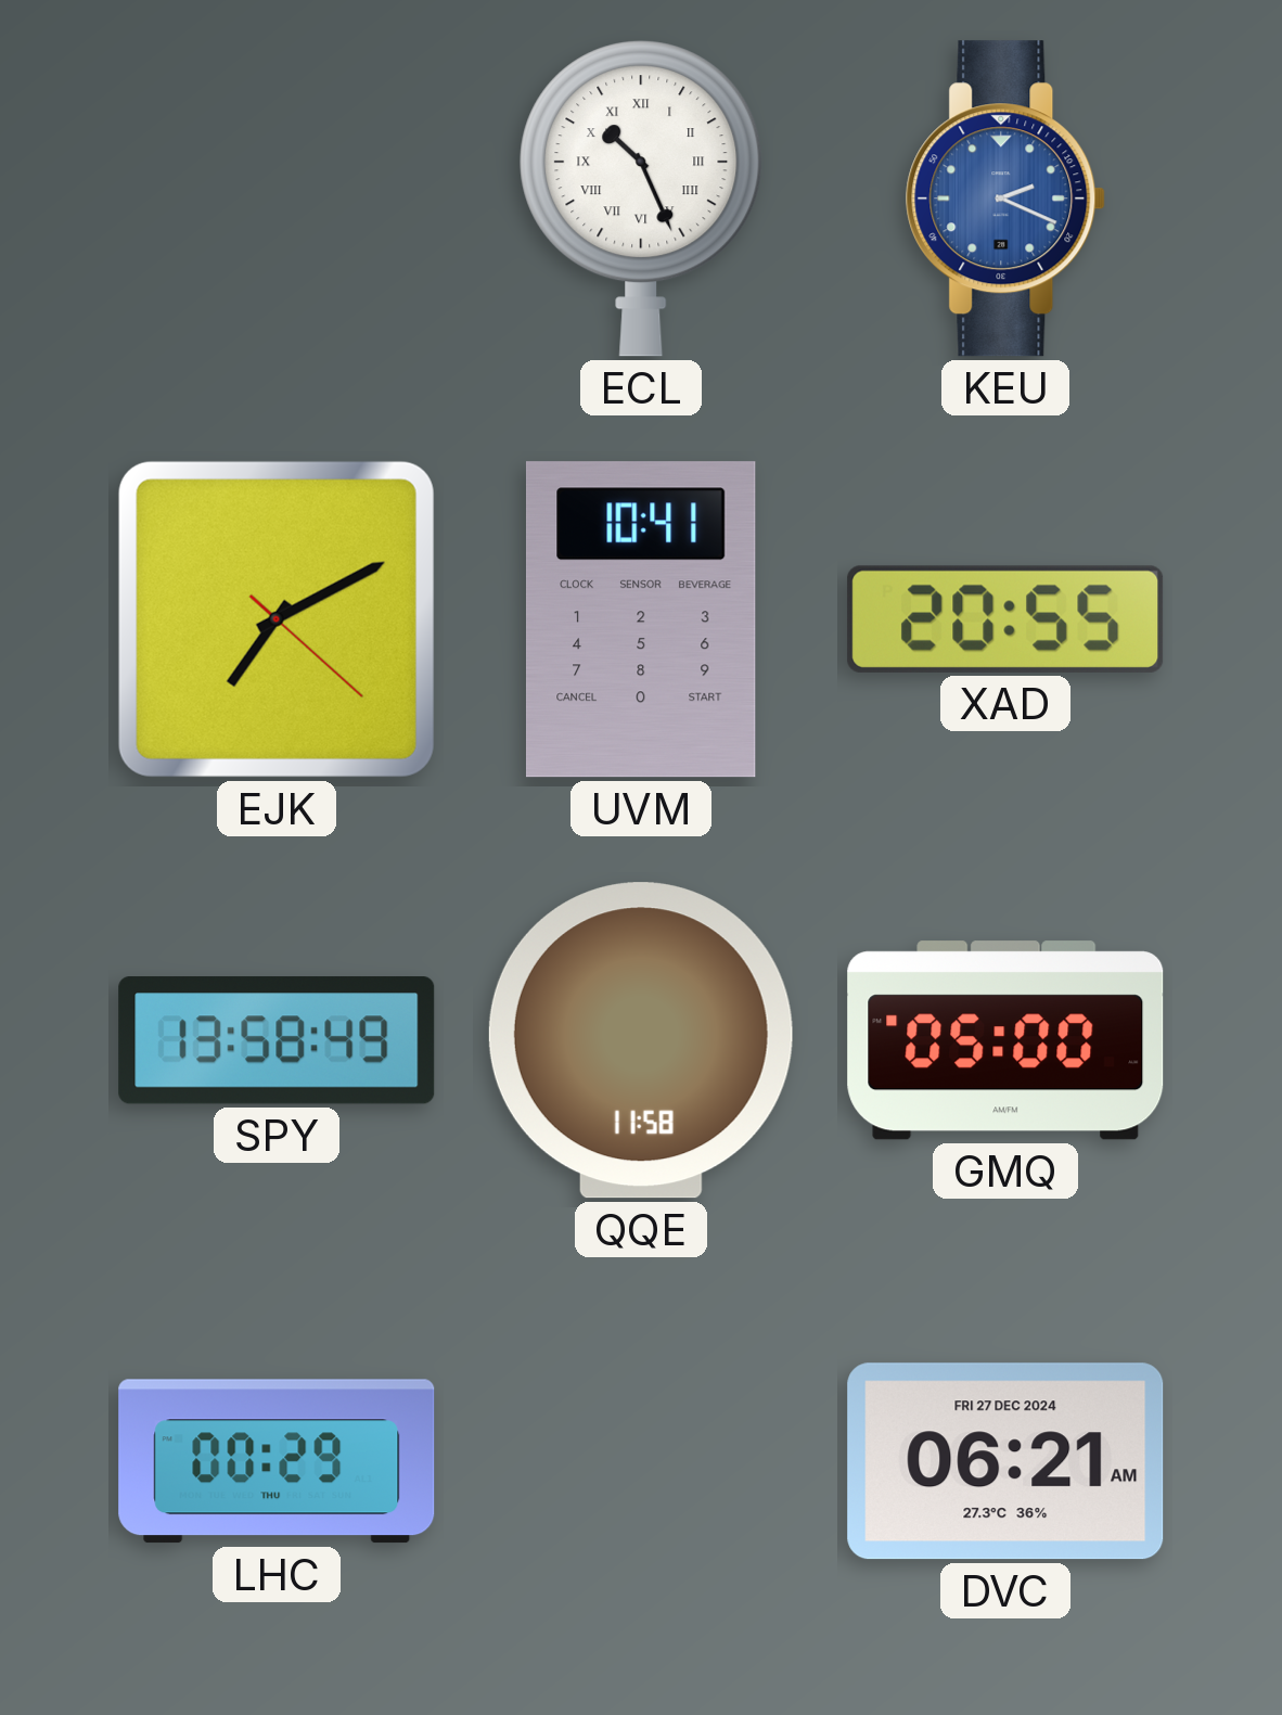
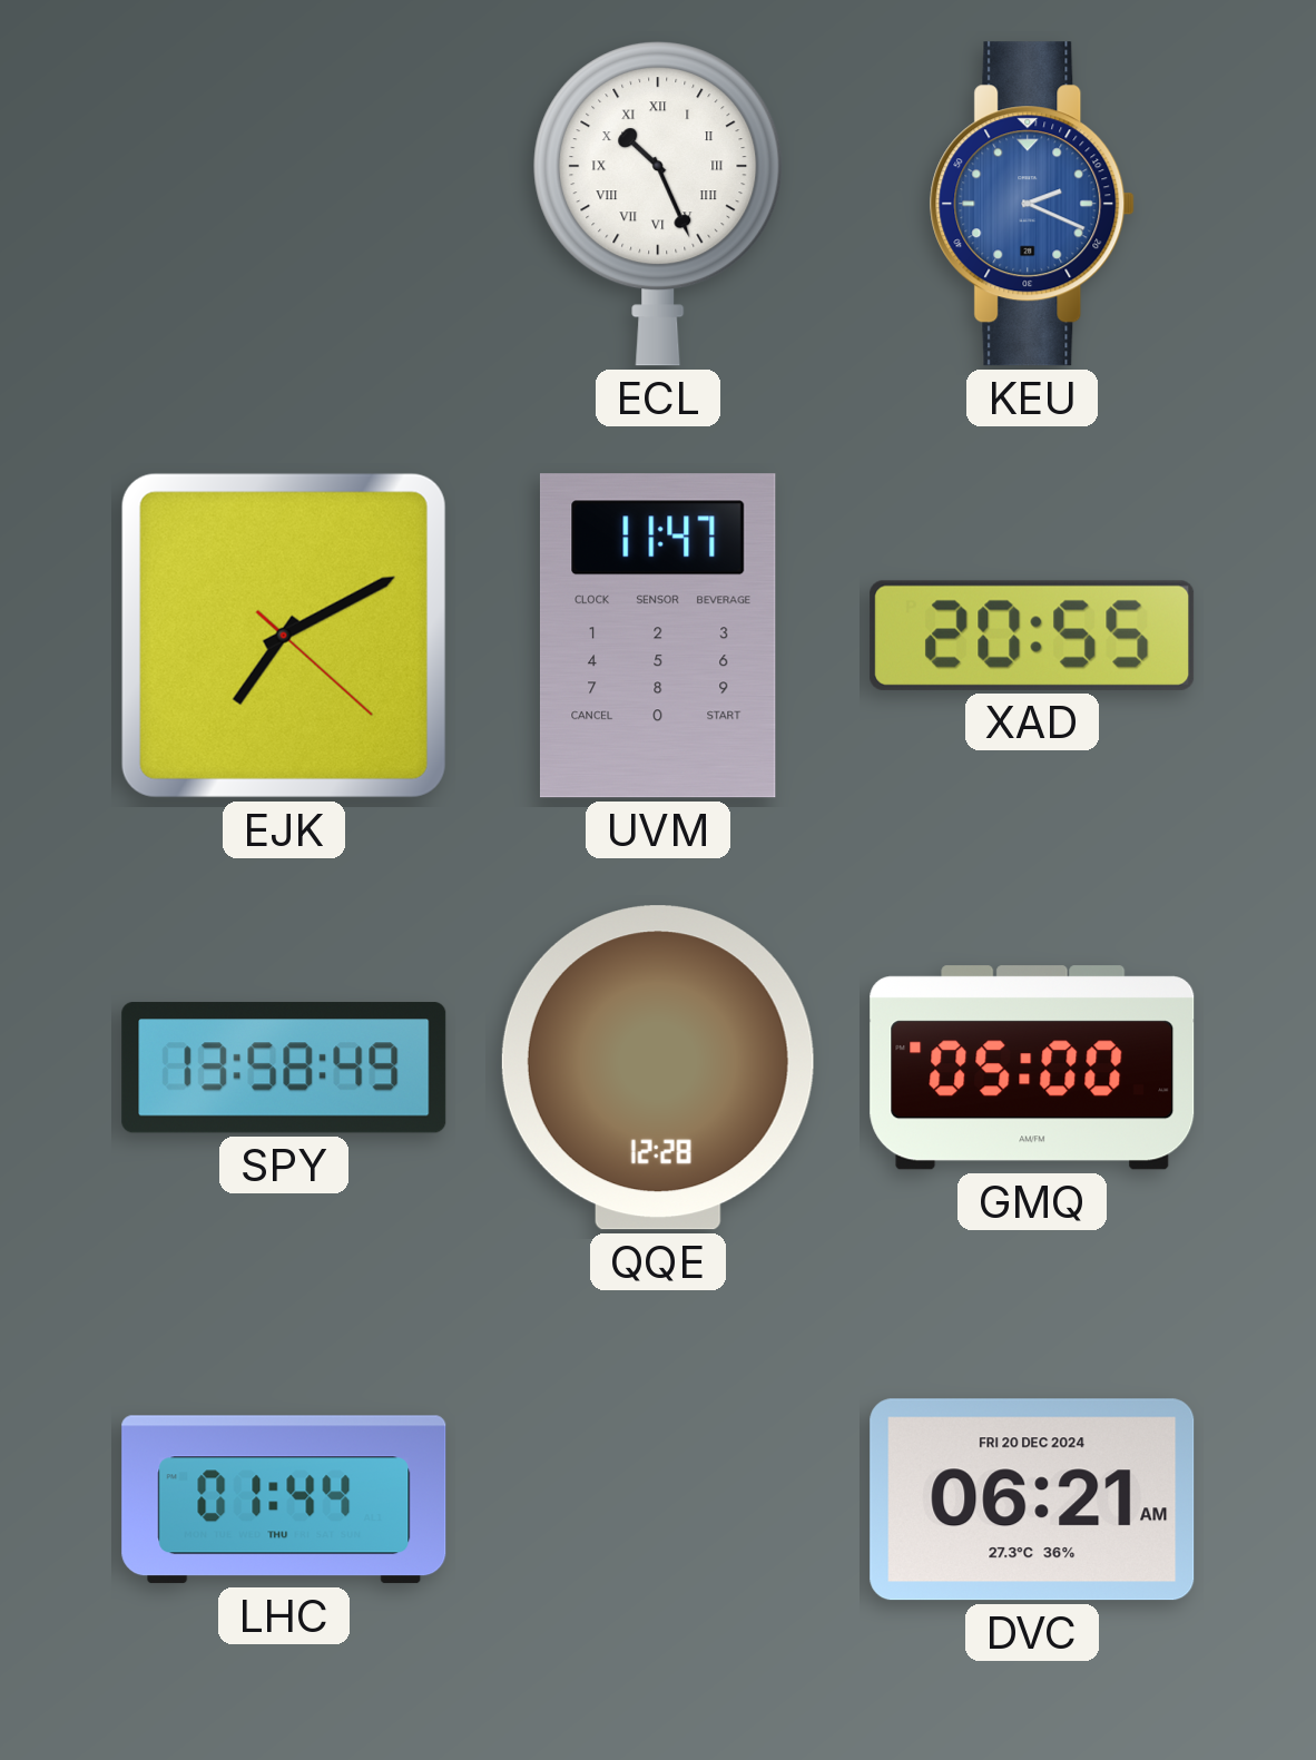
UVM: 10:41 -> 11:47
QQE: 11:58 -> 12:28
LHC: 00:29 -> 01:44
DVC date: FRI 27 DEC 2024 -> FRI 20 DEC 2024
